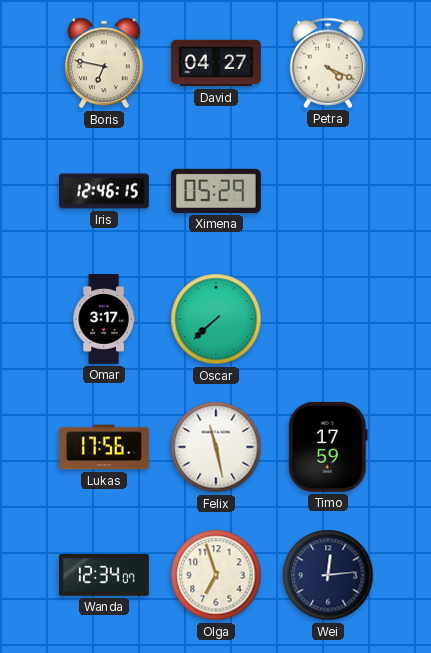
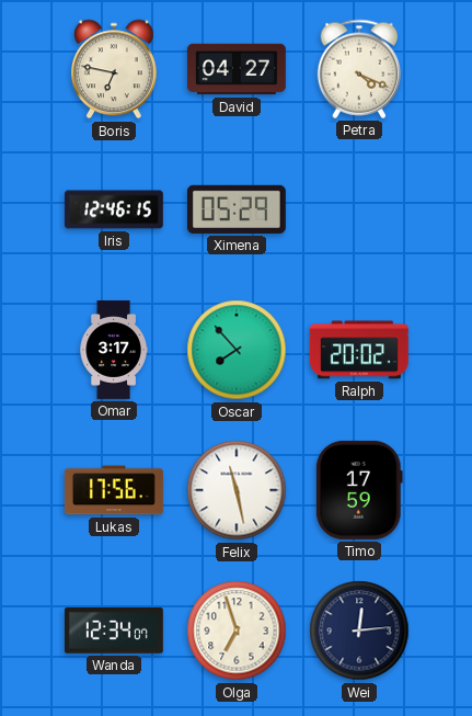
Oscar: 7:38 -> 7:53
Ralph: none -> 20:02
